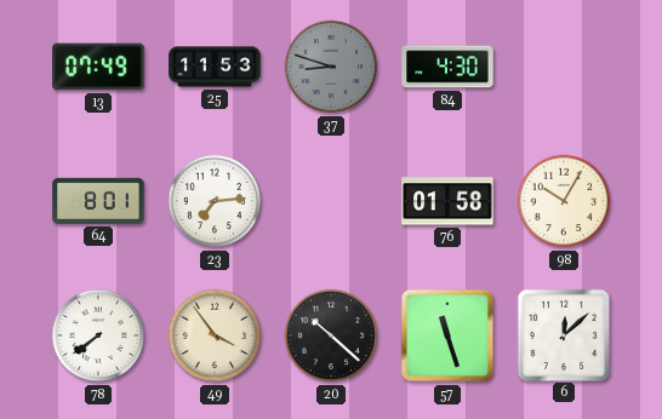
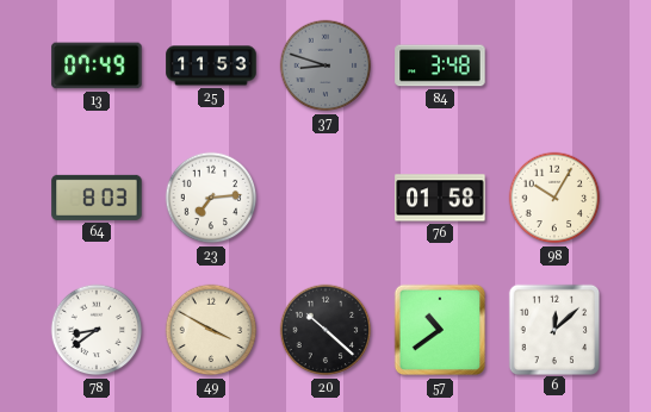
84: 4:30 -> 3:48
64: 8:01 -> 8:03
78: 7:39 -> 8:39
49: 3:54 -> 3:50
57: 11:27 -> 10:39
